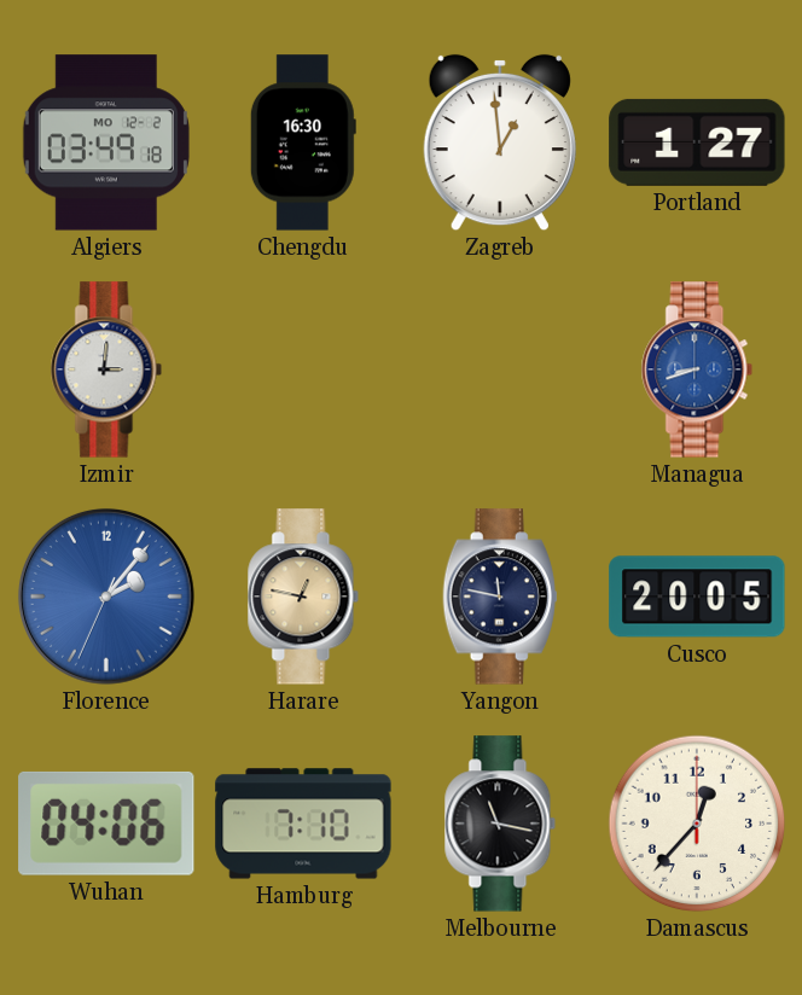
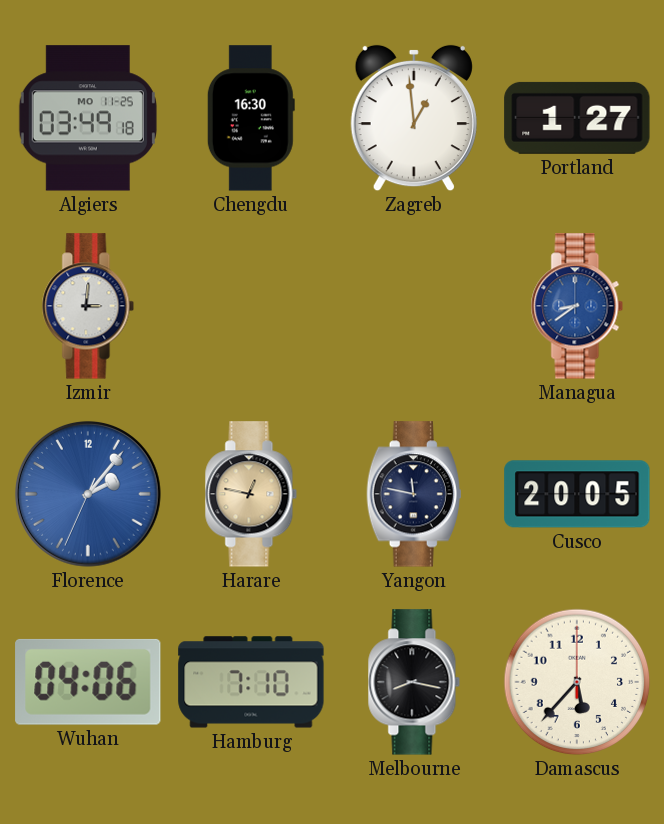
Algiers date: MO 12-2 -> MO 11-25
Managua: 8:42 -> 8:39
Melbourne: 11:17 -> 8:17
Damascus: 12:37 -> 5:37
